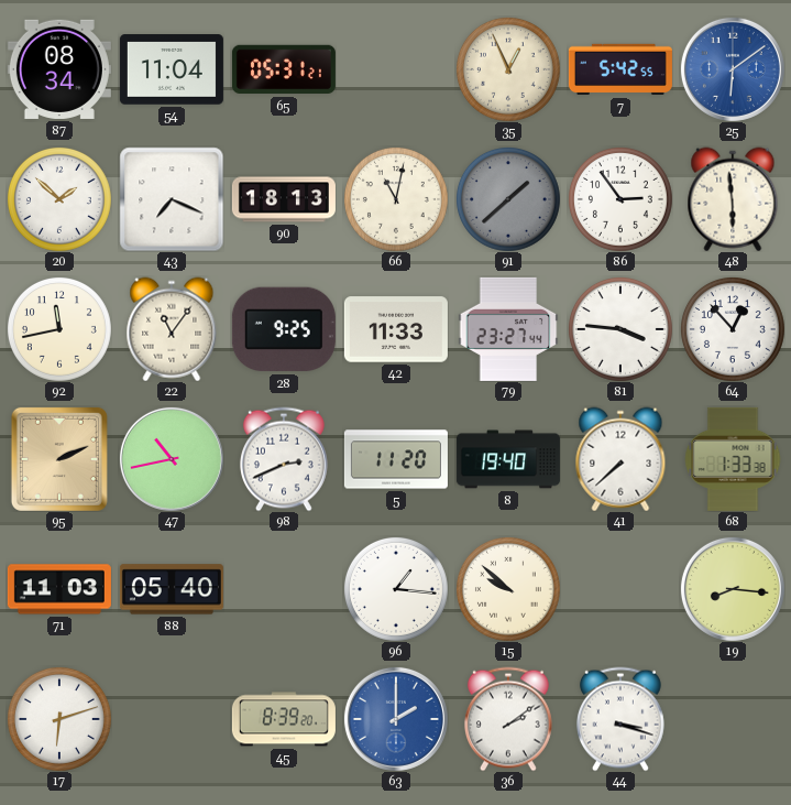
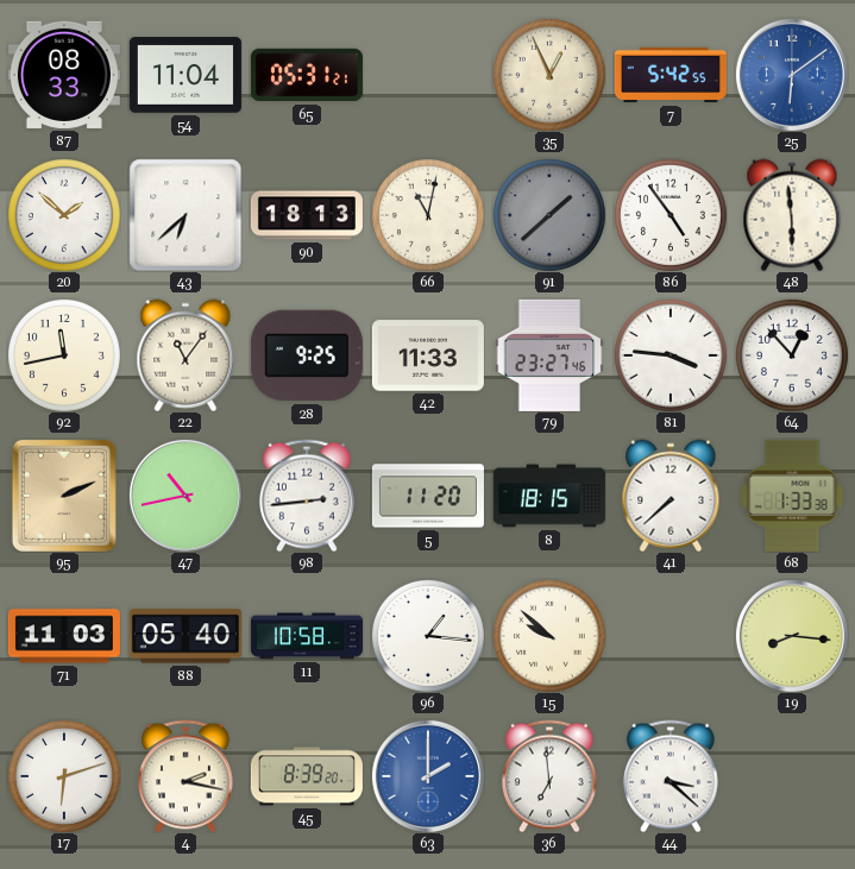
87: 08:34 -> 08:33
43: 7:19 -> 6:38
86: 2:54 -> 4:54
79: 23:27:44 -> 23:27:46
98: 2:41 -> 2:44
8: 19:40 -> 18:15
11: none -> 10:58
4: none -> 2:17
36: 2:09 -> 6:59
44: 3:18 -> 3:22
